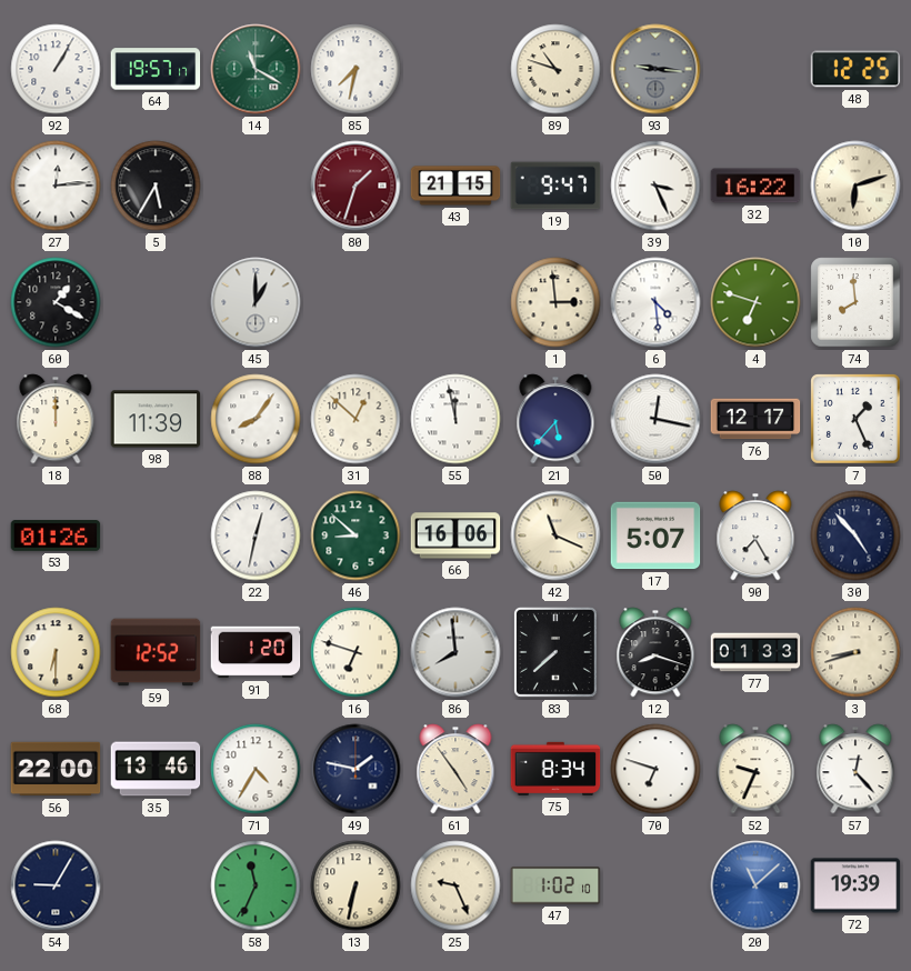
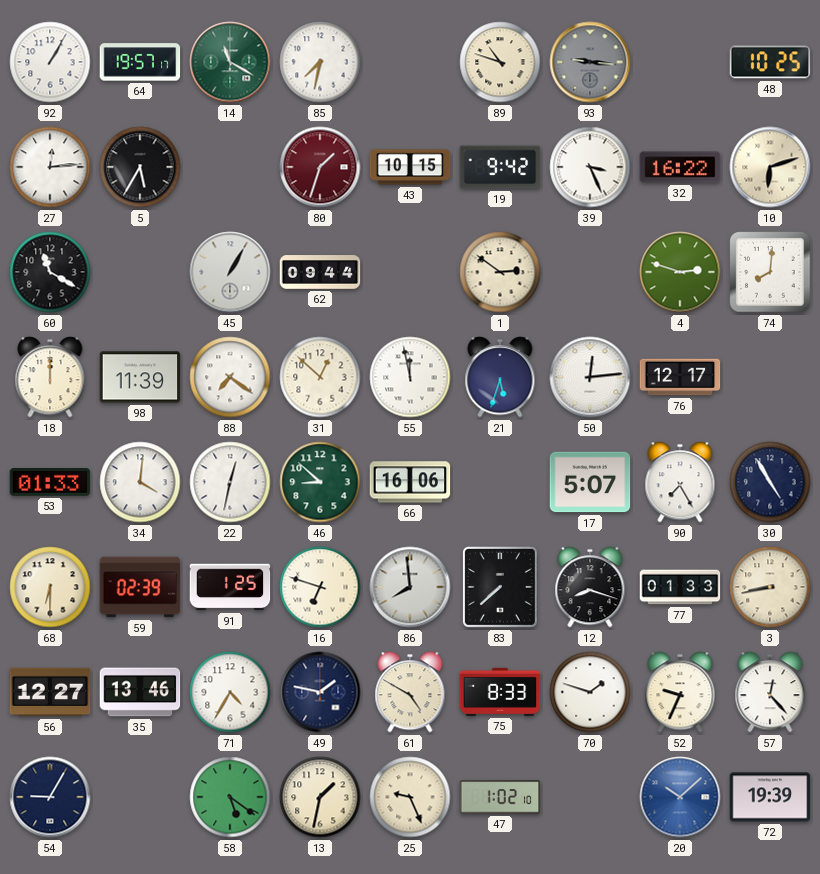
48: 12:25 -> 10:25
43: 21:15 -> 10:15
19: 9:47 -> 9:42
60: 1:20 -> 11:20
45: 1:00 -> 1:05
62: none -> 09:44
1: 2:59 -> 2:51
6: 4:29 -> none
4: 6:48 -> 2:48
74: 7:59 -> 8:01
88: 8:06 -> 7:21
21: 5:37 -> 5:33
50: 12:17 -> 12:14
7: 1:26 -> none
53: 01:26 -> 01:33
34: none -> 4:01
42: 11:19 -> none
30: 4:53 -> 4:55
59: 12:52 -> 02:39
91: 1:20 -> 1:25
3: 8:42 -> 8:43
56: 22:00 -> 12:27
61: 4:54 -> 4:50
75: 8:34 -> 8:33
70: 6:48 -> 1:48
58: 11:34 -> 5:21
13: 6:32 -> 1:32
20: 11:08 -> 10:08
